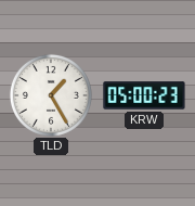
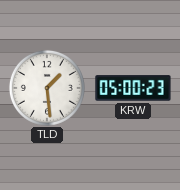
TLD: 1:25 -> 1:29
